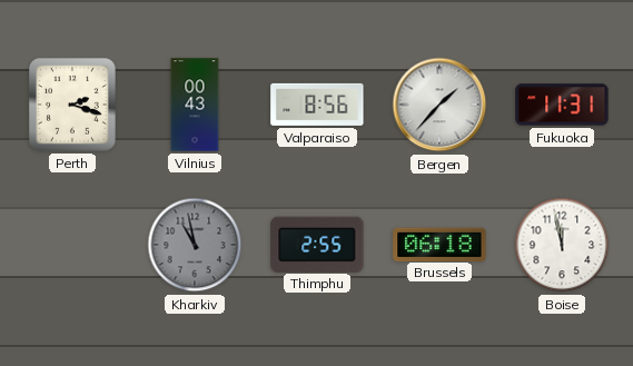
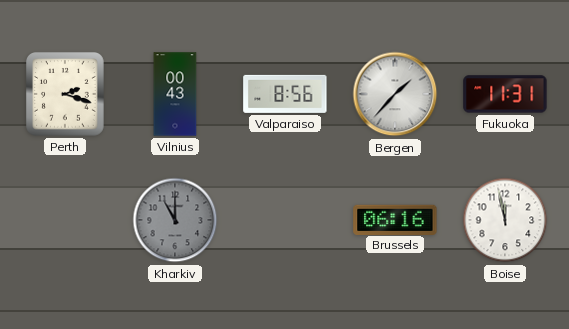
Kharkiv: 10:58 -> 11:00
Thimphu: 2:55 -> none
Brussels: 06:18 -> 06:16
